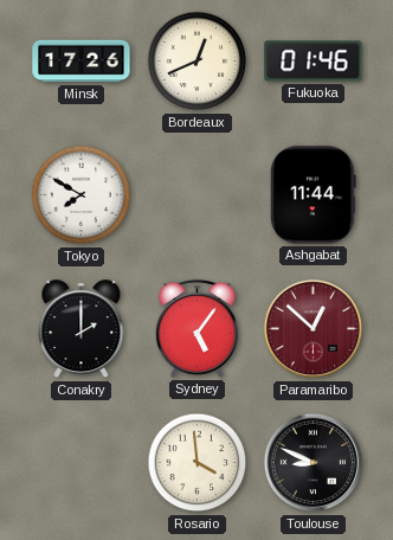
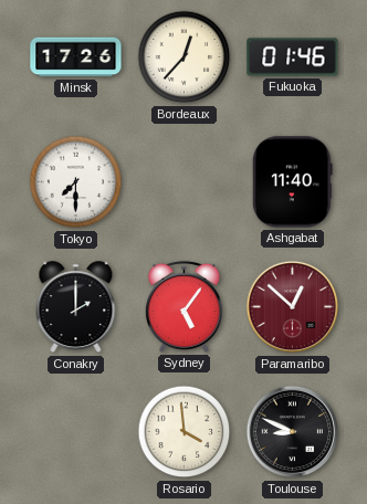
Bordeaux: 12:41 -> 12:37
Tokyo: 7:50 -> 7:30
Ashgabat: 11:44 -> 11:40
